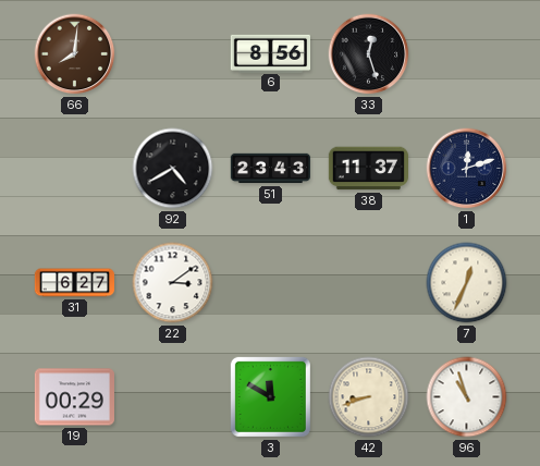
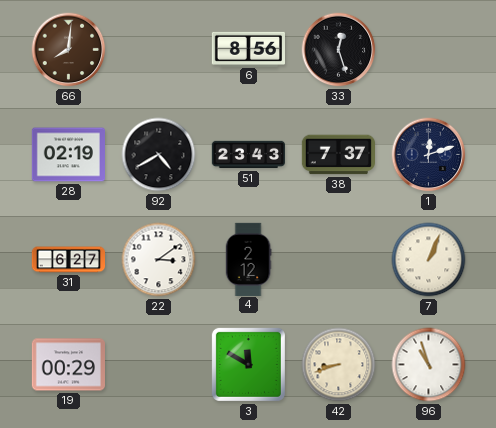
28: none -> 02:19
38: 11:37 -> 7:37
4: none -> 2:12
7: 12:34 -> 1:04
